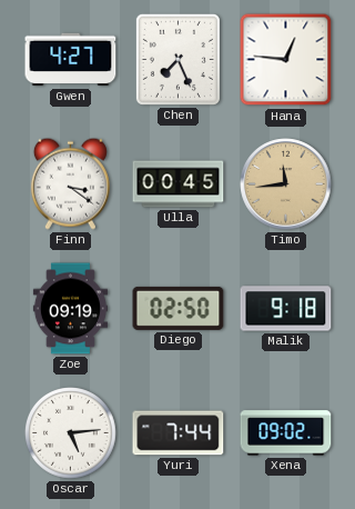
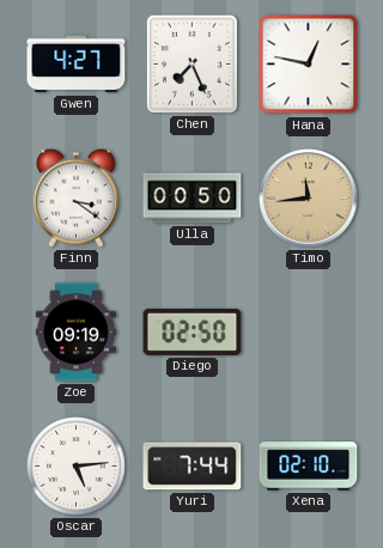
Hana: 12:46 -> 12:47
Ulla: 00:45 -> 00:50
Malik: 9:18 -> none
Xena: 09:02 -> 02:10
